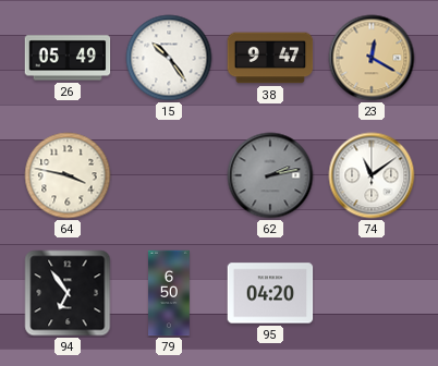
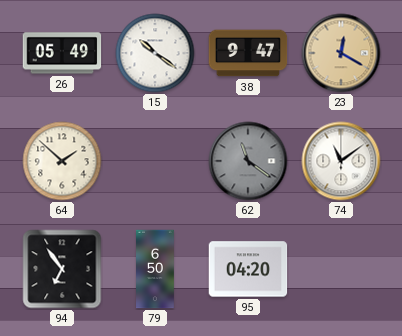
15: 10:24 -> 10:21
64: 3:47 -> 1:52
62: 2:13 -> 11:21
